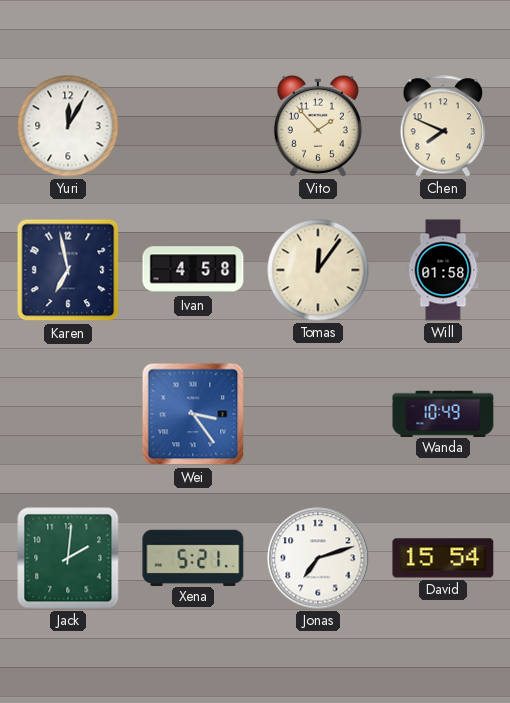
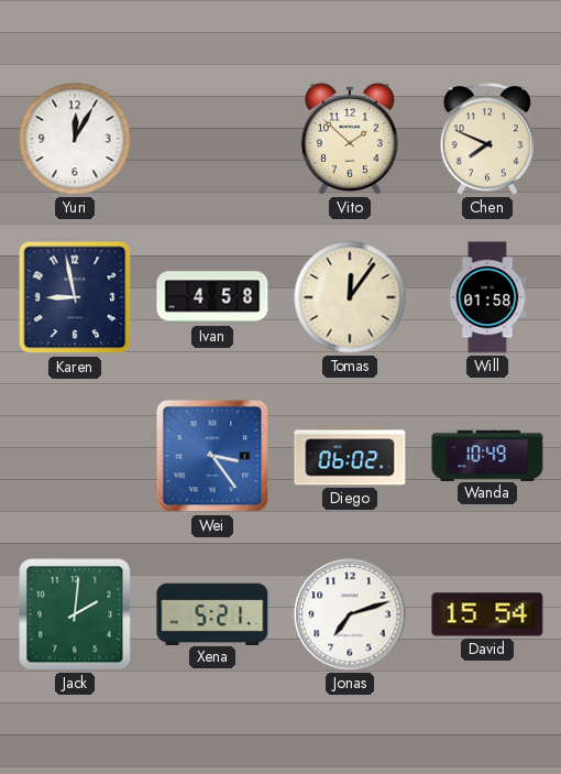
Vito: 1:53 -> 1:52
Karen: 6:58 -> 8:58
Diego: none -> 06:02
